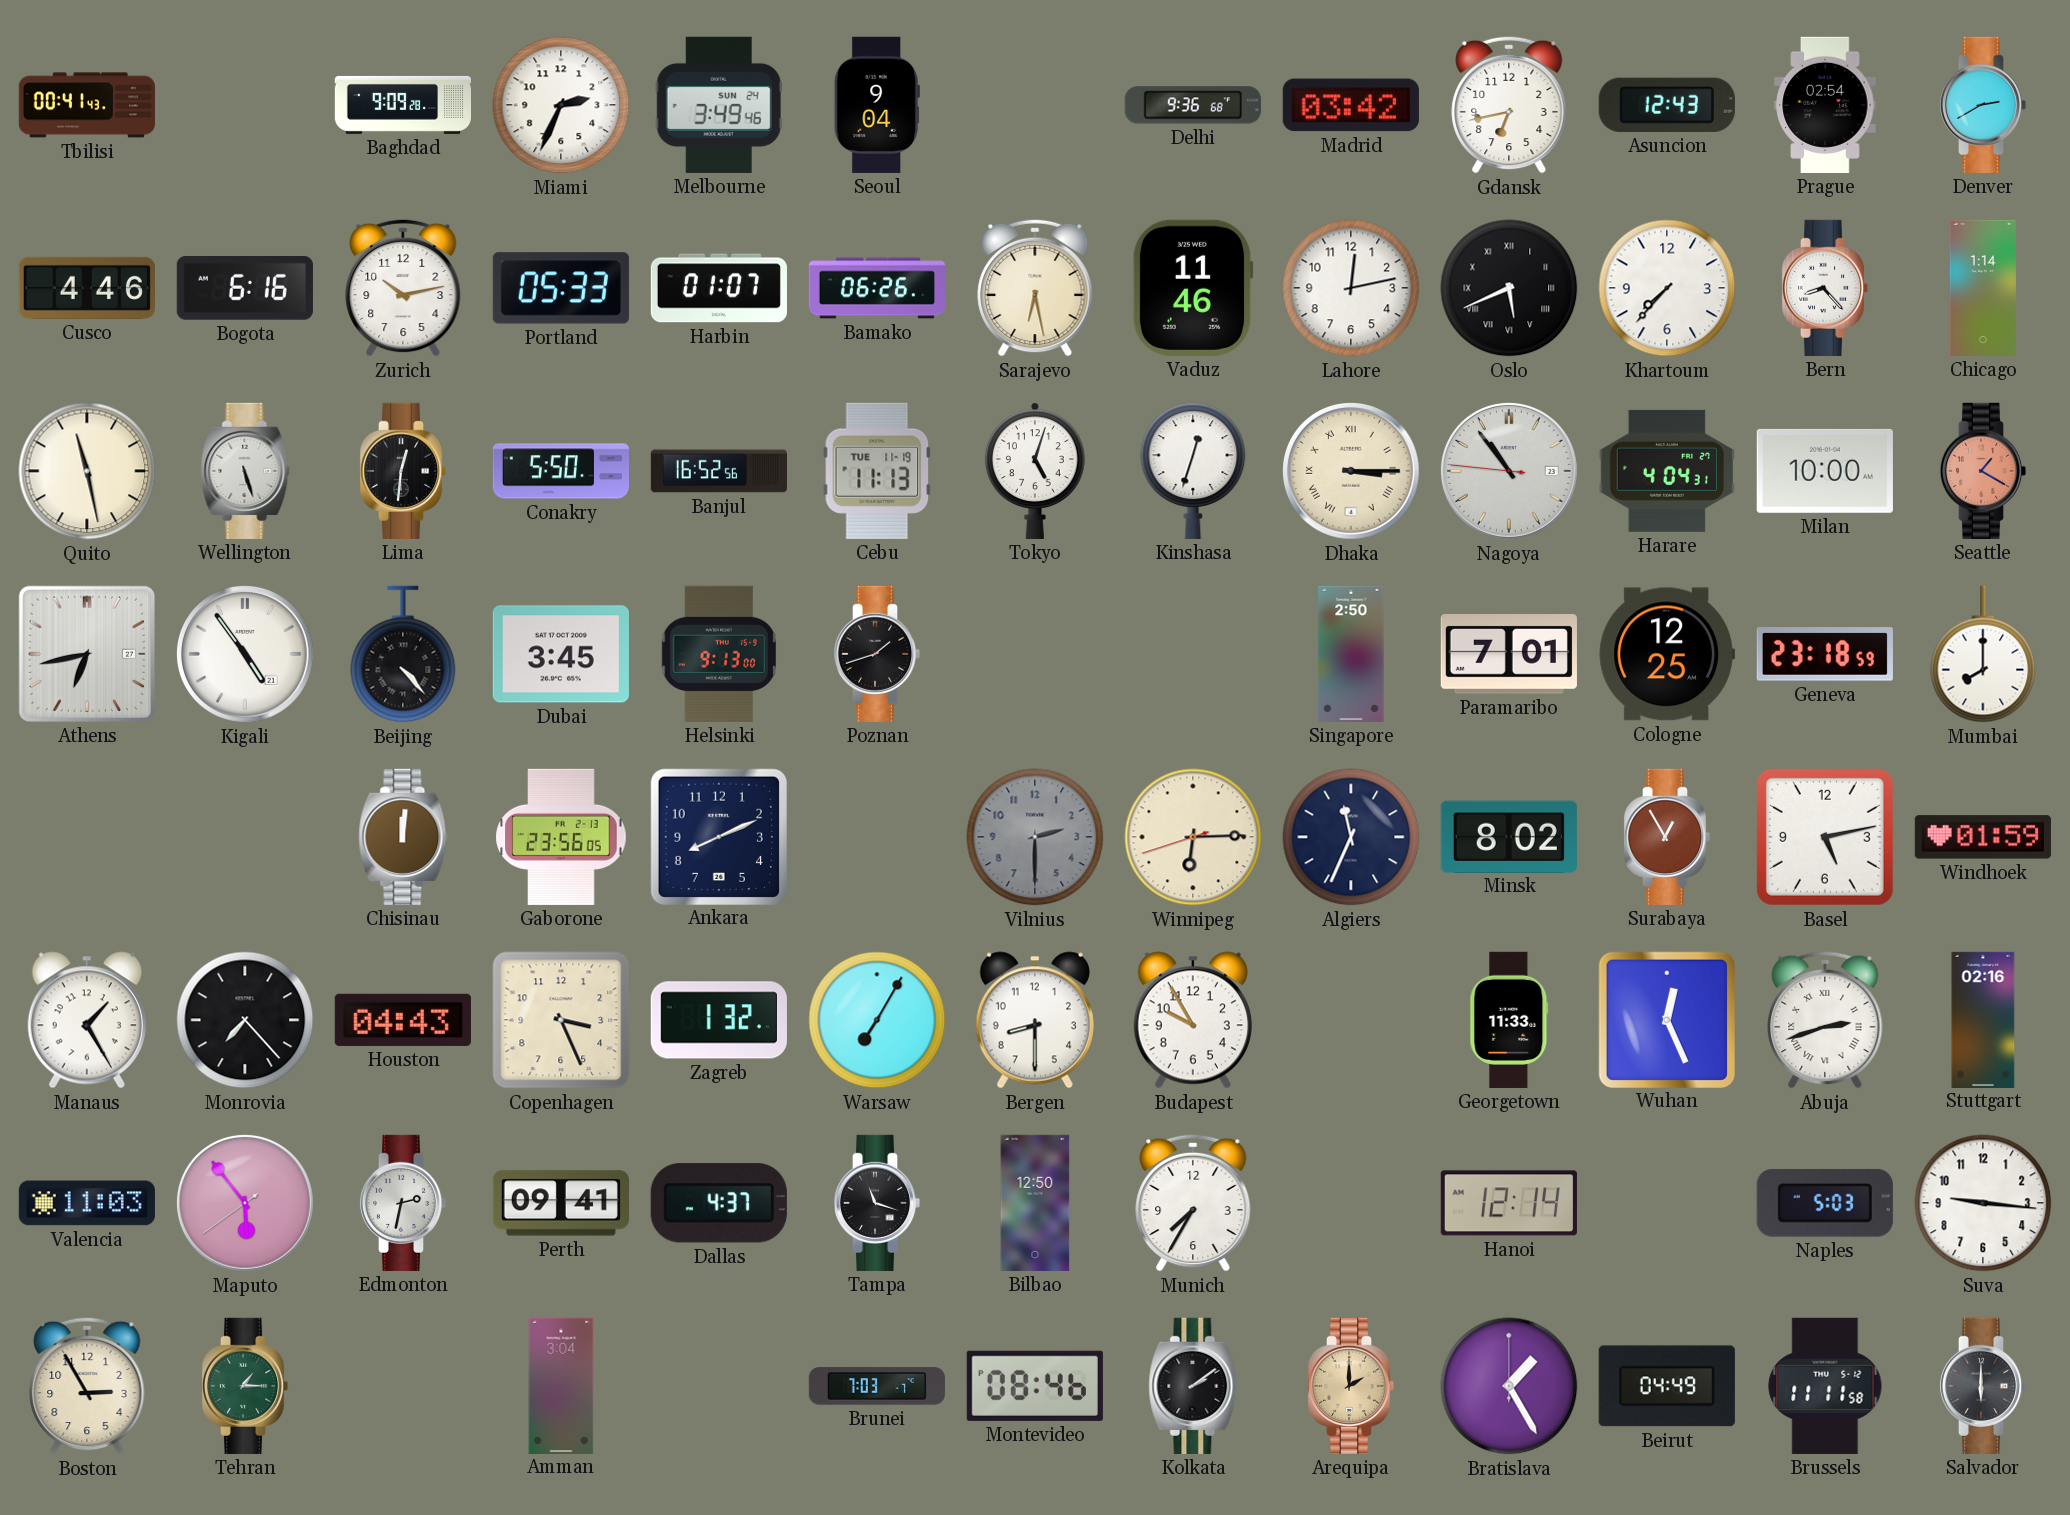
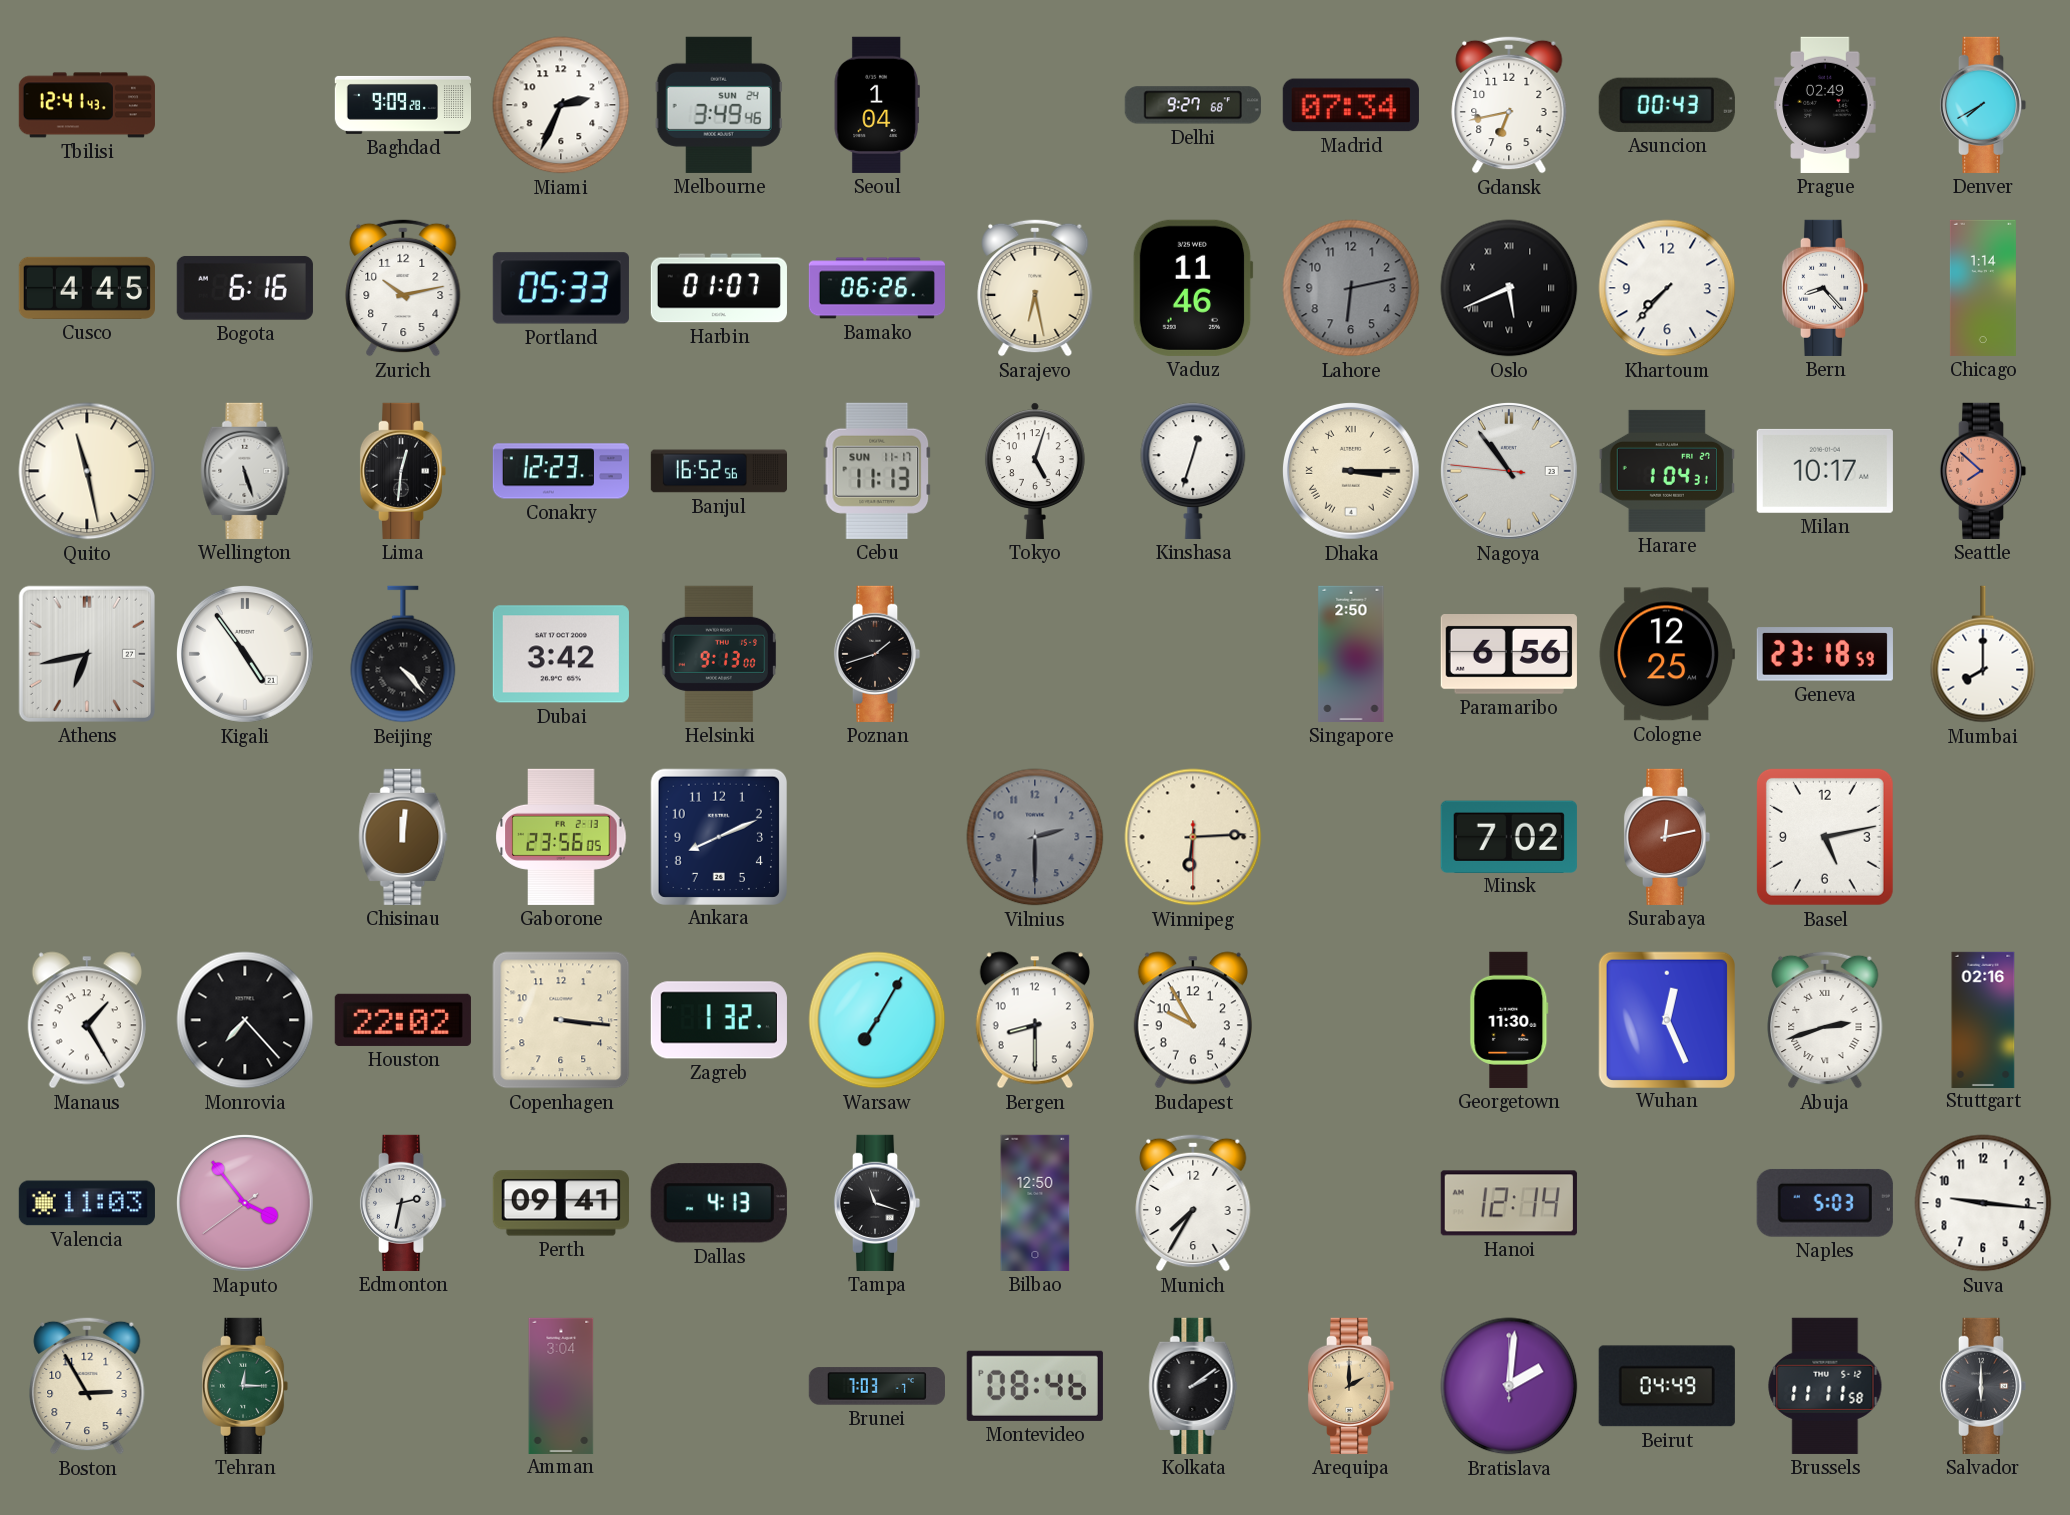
Tbilisi: 00:41 -> 12:41
Seoul: 9:04 -> 1:04
Delhi: 9:36 -> 9:27
Madrid: 03:42 -> 07:34
Asuncion: 12:43 -> 00:43
Prague: 02:54 -> 02:49
Denver: 2:40 -> 7:40
Cusco: 4:46 -> 4:45
Lahore: 12:13 -> 6:13
Lahore dial: white -> grey
Conakry: 5:50 -> 12:23
Cebu date: TUE 11-19 -> SUN 11-17
Harare: 4:04 -> 1:04
Milan: 10:00 -> 10:17
Seattle: 1:20 -> 7:52
Dubai: 3:45 -> 3:42
Paramaribo: 7:01 -> 6:56
Winnipeg: 6:14:42 -> 6:14:30
Algiers: 11:34 -> none
Minsk: 8:02 -> 7:02
Surabaya: 12:55 -> 12:13
Windhoek: 01:59 -> none
Houston: 04:43 -> 22:02
Copenhagen: 3:26 -> 3:16
Georgetown: 11:33 -> 11:30
Maputo: 5:53 -> 3:53
Dallas: 4:37 -> 4:13
Tehran: 1:15 -> 12:15
Bratislava: 1:25 -> 2:01
